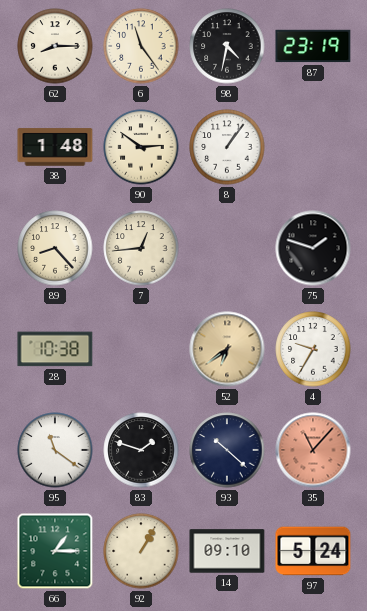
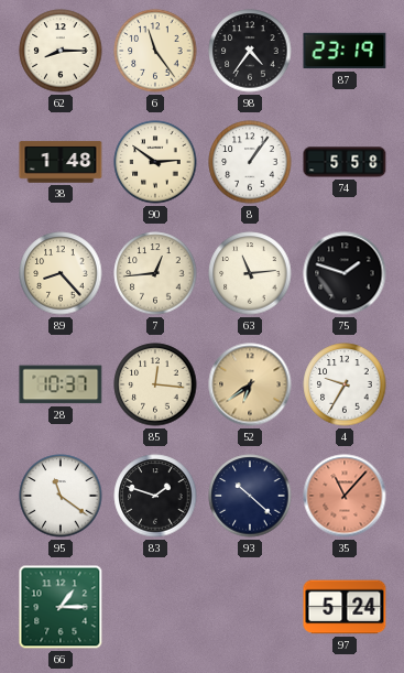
98: 4:32 -> 4:36
74: none -> 5:58
63: none -> 11:14
28: 10:38 -> 10:37
85: none -> 12:16
92: 1:05 -> none
14: 09:10 -> none
